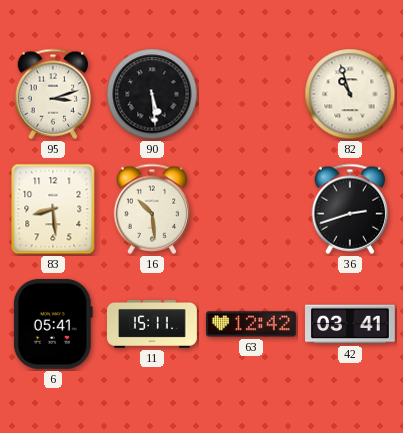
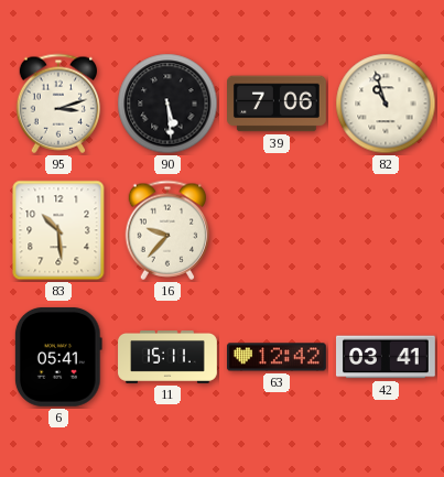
39: none -> 7:06
83: 8:29 -> 10:29
16: 10:29 -> 9:37
36: 2:42 -> none
